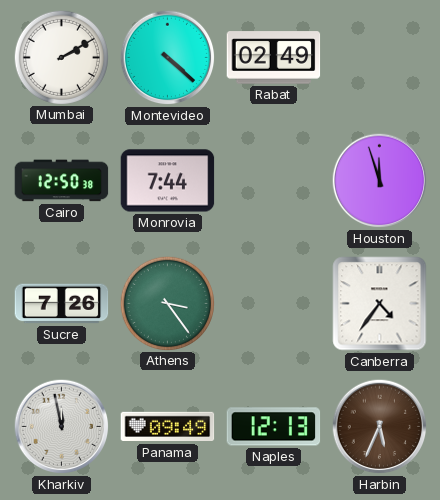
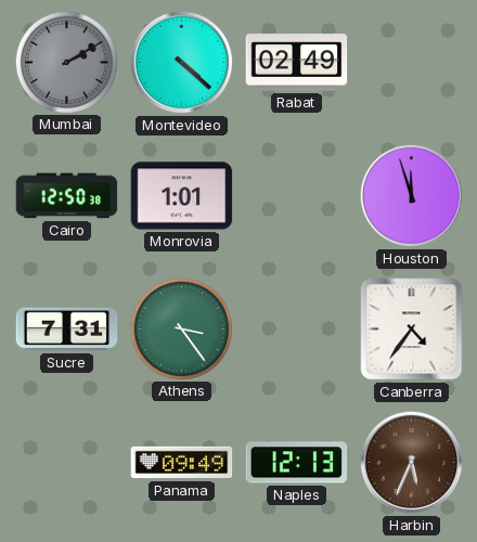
Mumbai dial: white -> grey
Monrovia: 7:44 -> 1:01
Sucre: 7:26 -> 7:31
Kharkiv: 11:58 -> none
